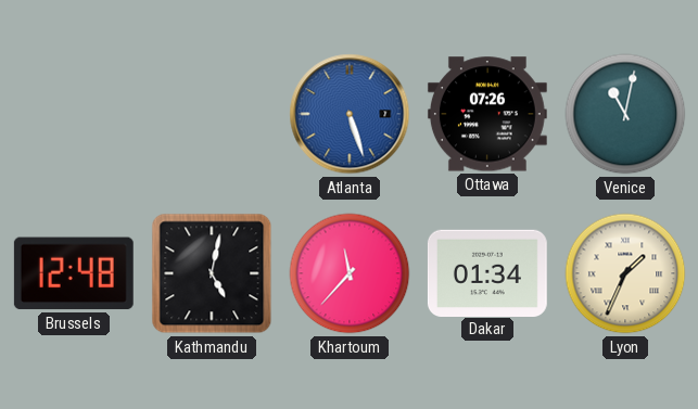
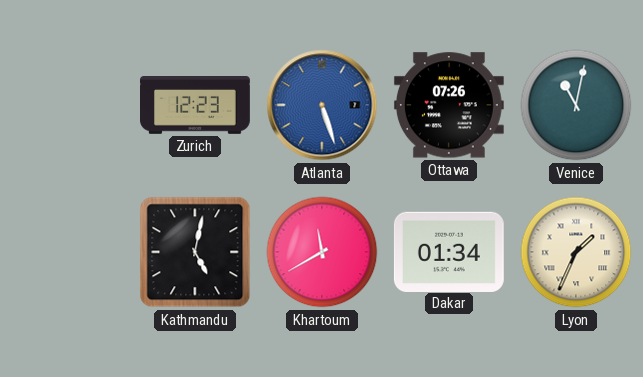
Zurich: none -> 12:23
Brussels: 12:48 -> none
Khartoum: 11:37 -> 11:40
